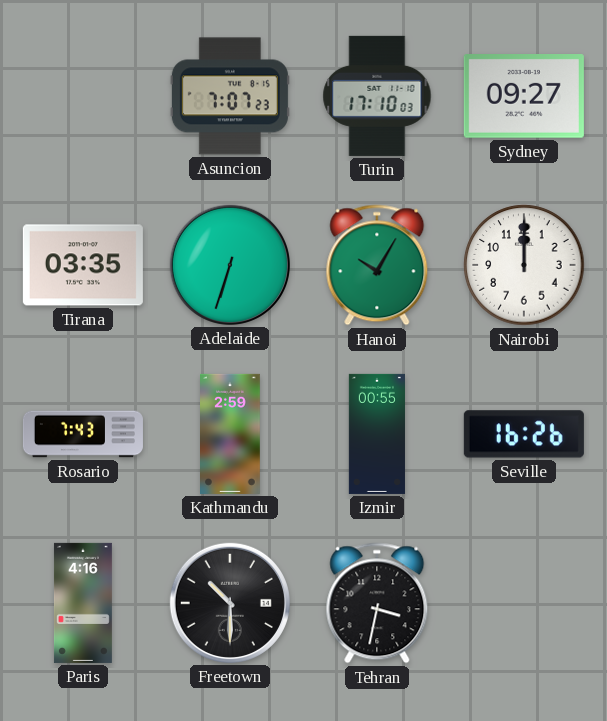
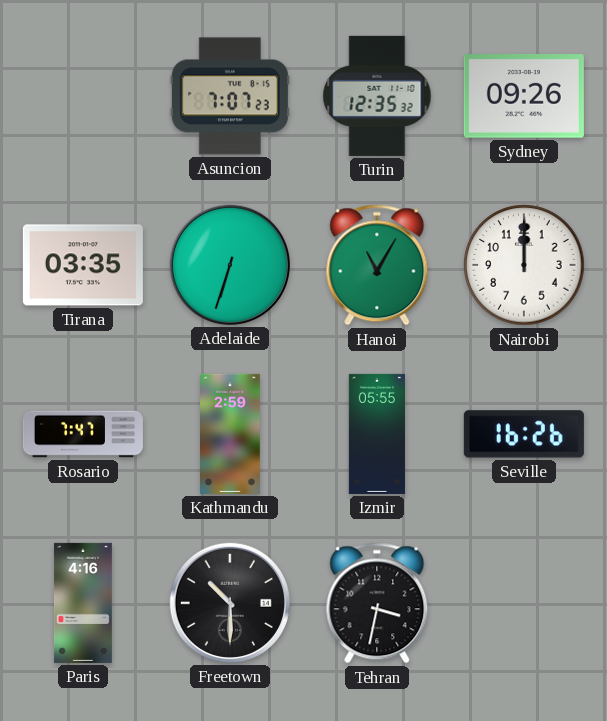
Turin: 17:10 -> 12:35
Sydney: 09:27 -> 09:26
Hanoi: 10:05 -> 11:05
Rosario: 7:43 -> 7:47
Izmir: 00:55 -> 05:55
